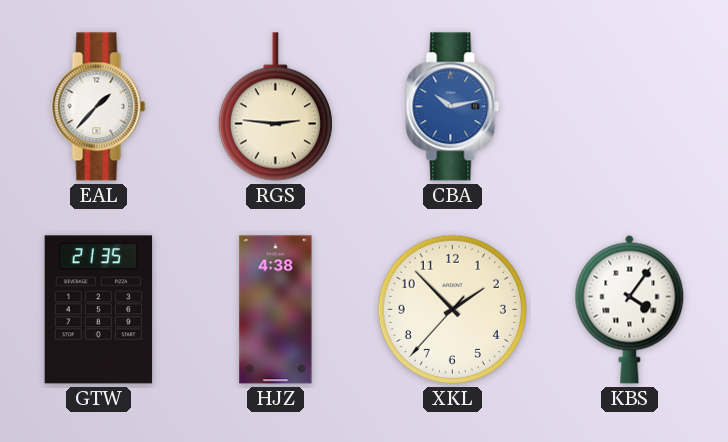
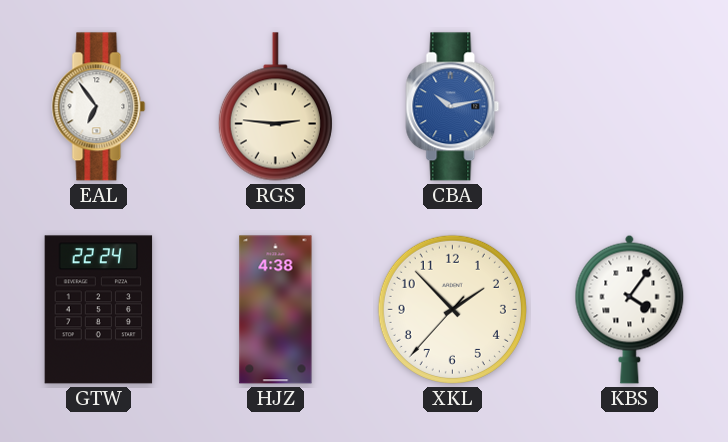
EAL: 1:37 -> 6:54
GTW: 21:35 -> 22:24
